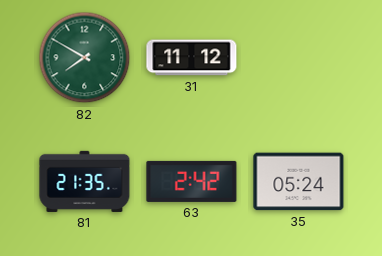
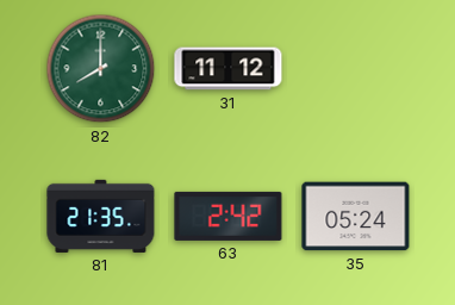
82: 7:50 -> 8:00
